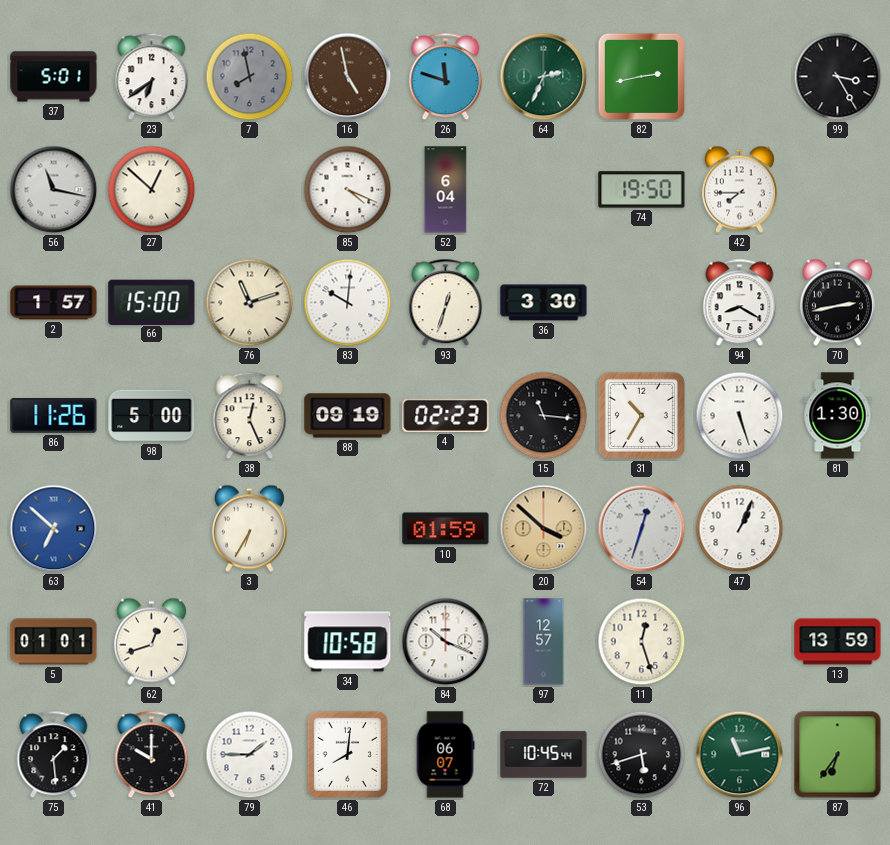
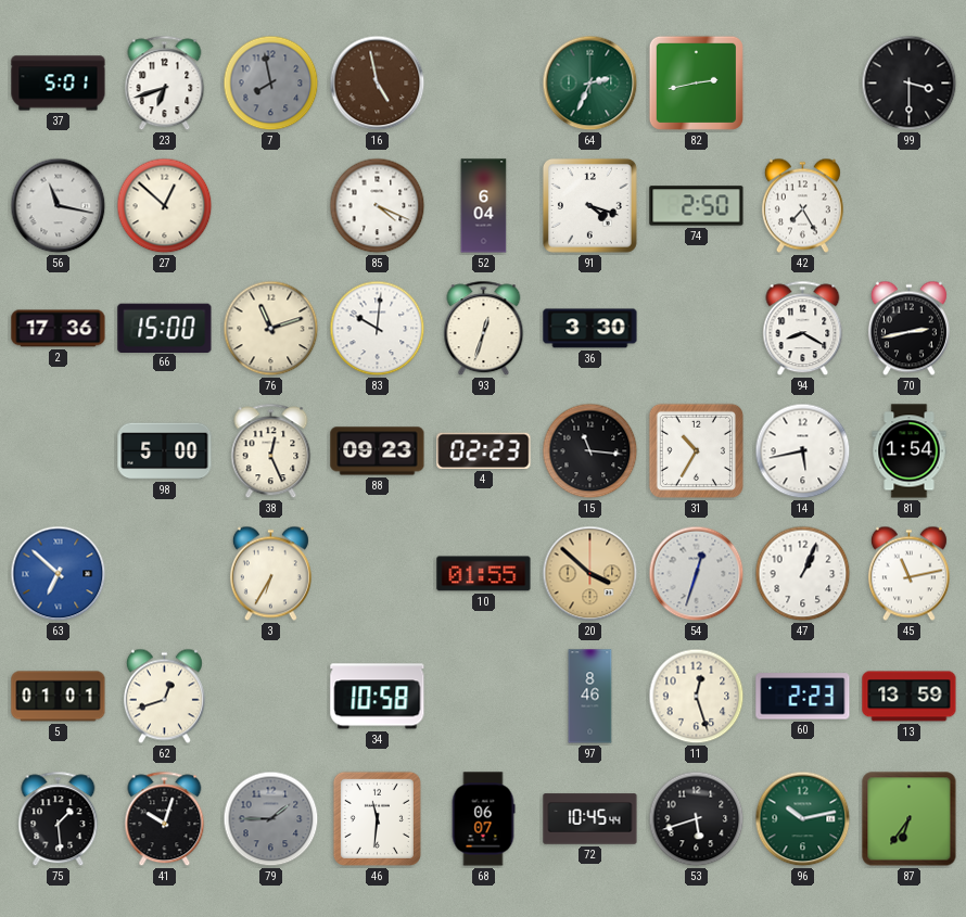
23: 6:39 -> 6:42
26: 11:48 -> none
99: 3:25 -> 3:30
91: none -> 4:18
74: 19:50 -> 2:50
42: 7:45 -> 7:25
2: 1:57 -> 17:36
86: 11:26 -> none
88: 09:19 -> 09:23
14: 5:27 -> 5:43
81: 1:30 -> 1:54
10: 01:59 -> 01:55
45: none -> 11:13
84: 10:19 -> none
97: 12:57 -> 8:46
60: none -> 2:23
41: 10:00 -> 10:03
79 dial: white -> grey
46: 8:01 -> 11:31
96: 11:13 -> 10:13
